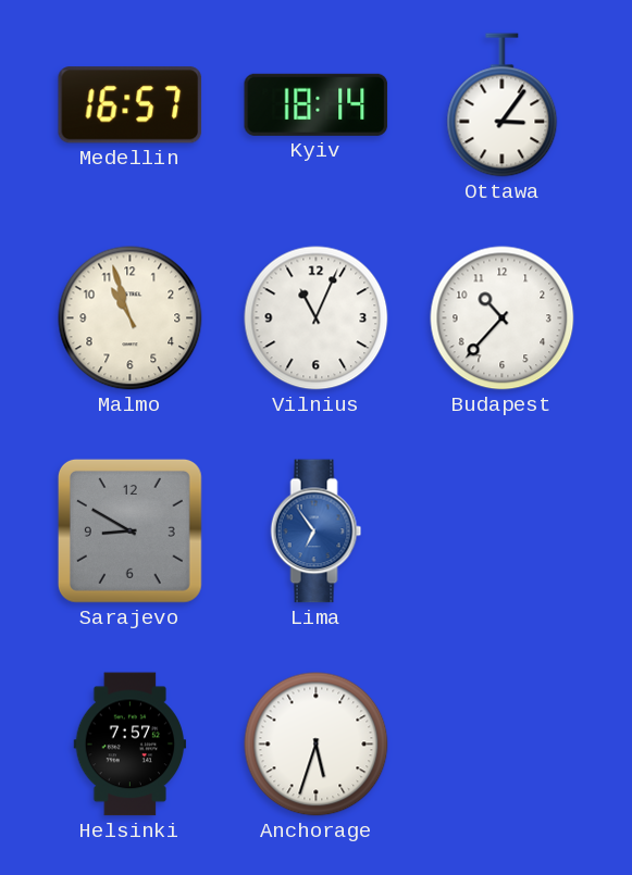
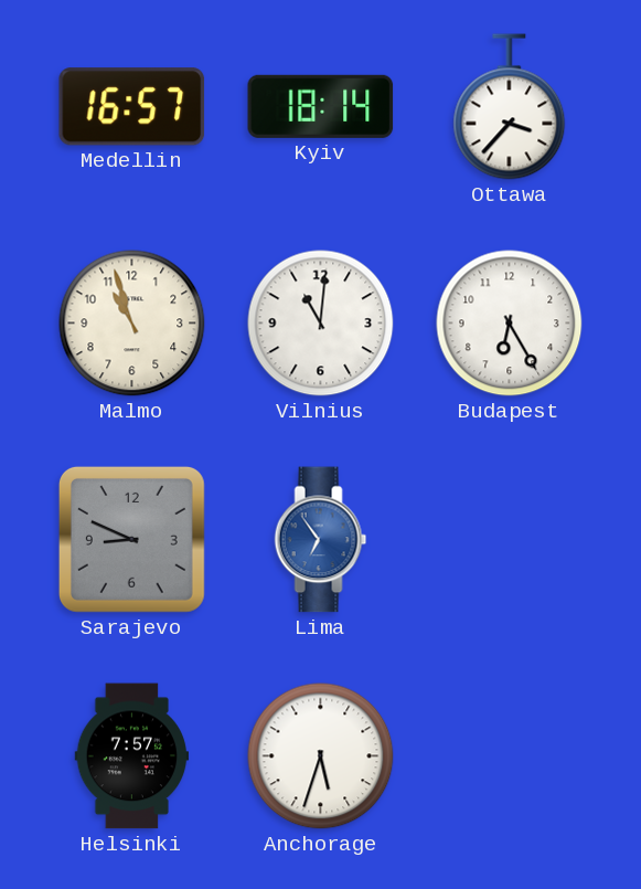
Ottawa: 3:06 -> 3:37
Vilnius: 11:04 -> 11:01
Budapest: 10:37 -> 6:25
Sarajevo: 8:50 -> 8:49
